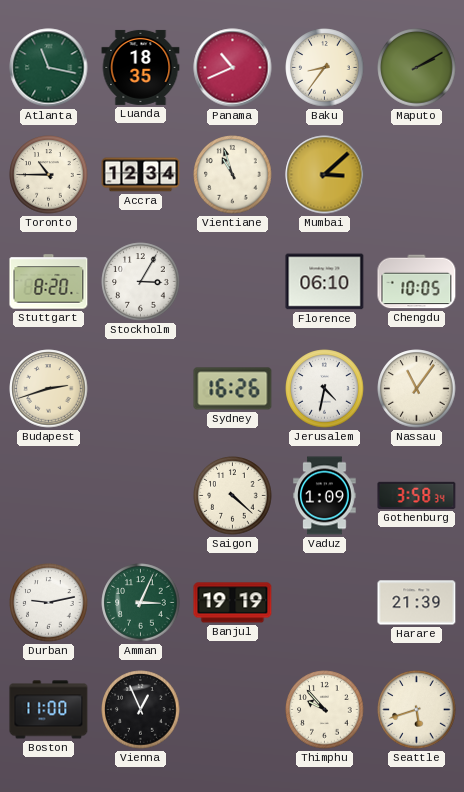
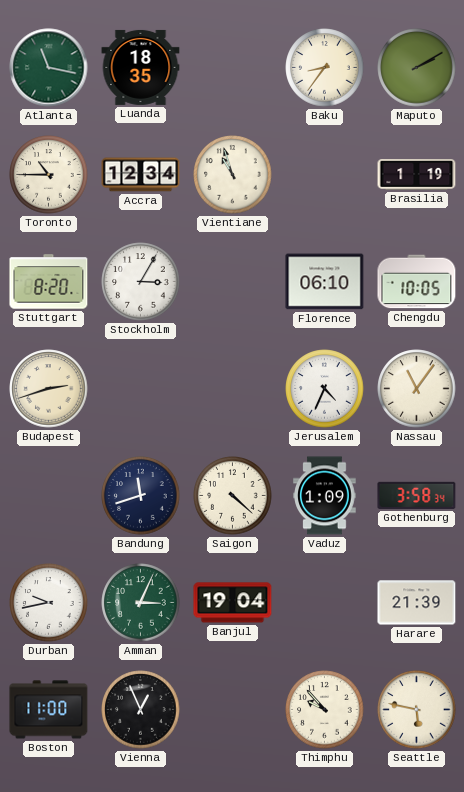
Panama: 10:41 -> none
Mumbai: 3:08 -> none
Brasilia: none -> 1:19
Sydney: 16:26 -> none
Jerusalem: 4:32 -> 4:34
Bandung: none -> 11:42
Durban: 9:13 -> 9:43
Banjul: 19:19 -> 19:04
Seattle: 5:42 -> 5:47
